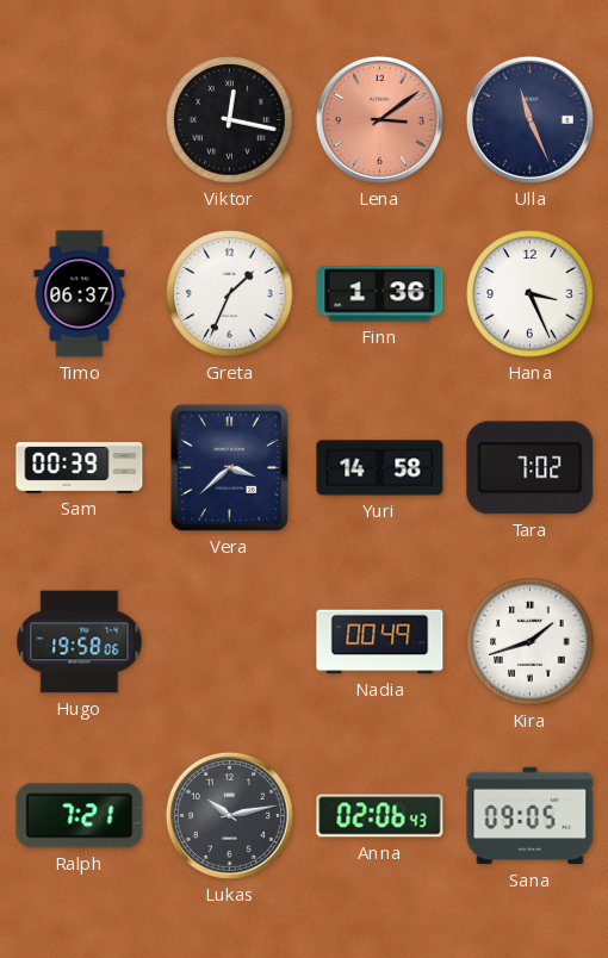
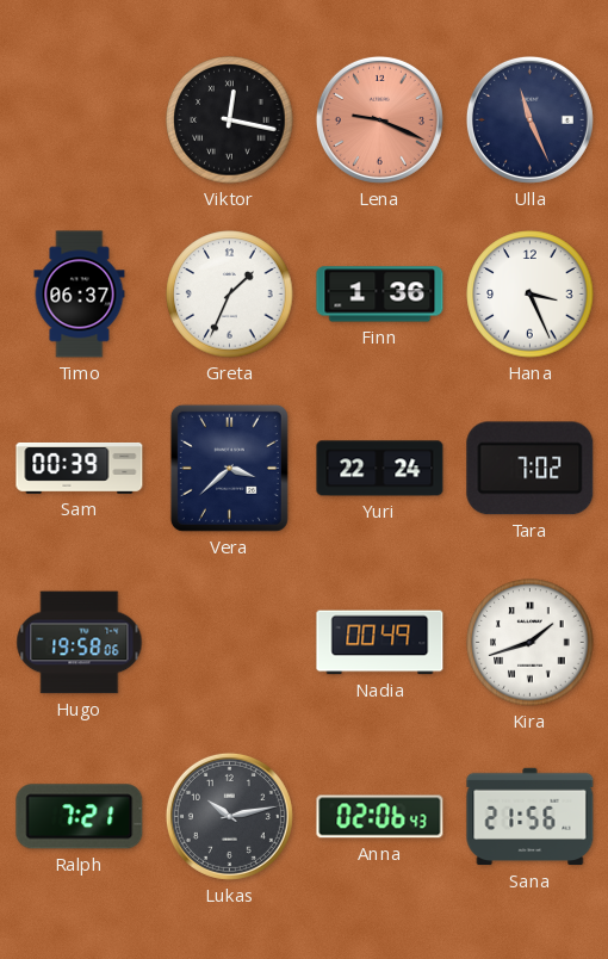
Lena: 3:09 -> 9:19
Yuri: 14:58 -> 22:24
Sana: 09:05 -> 21:56
